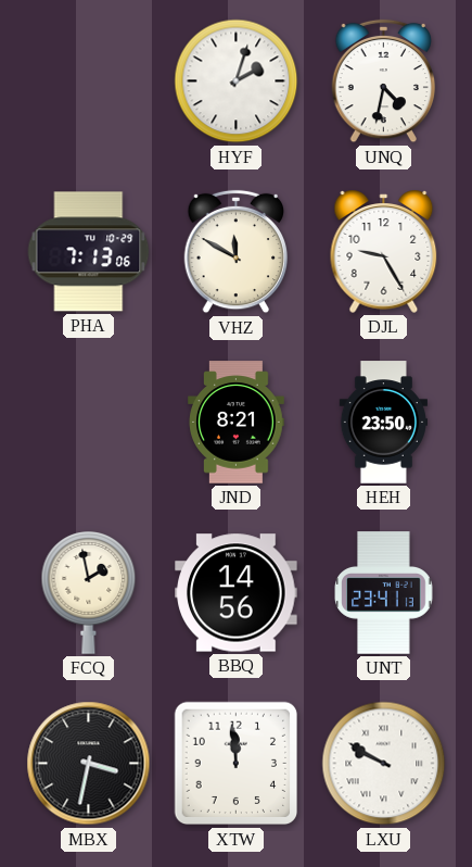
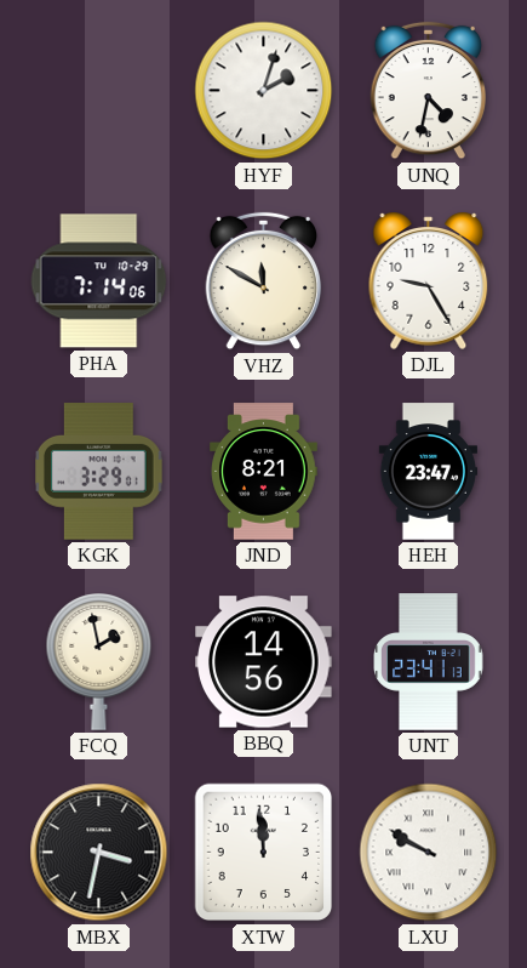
PHA: 7:13 -> 7:14
KGK: none -> 3:29
HEH: 23:50 -> 23:47
